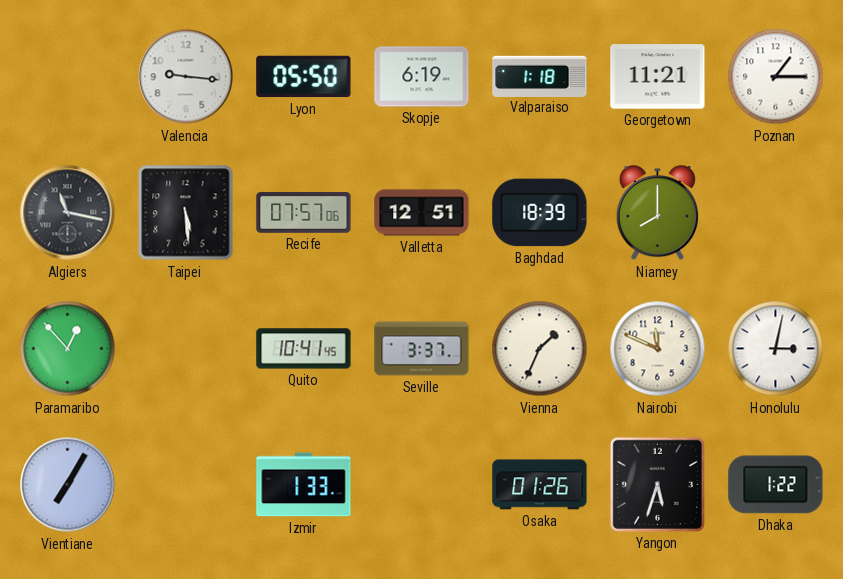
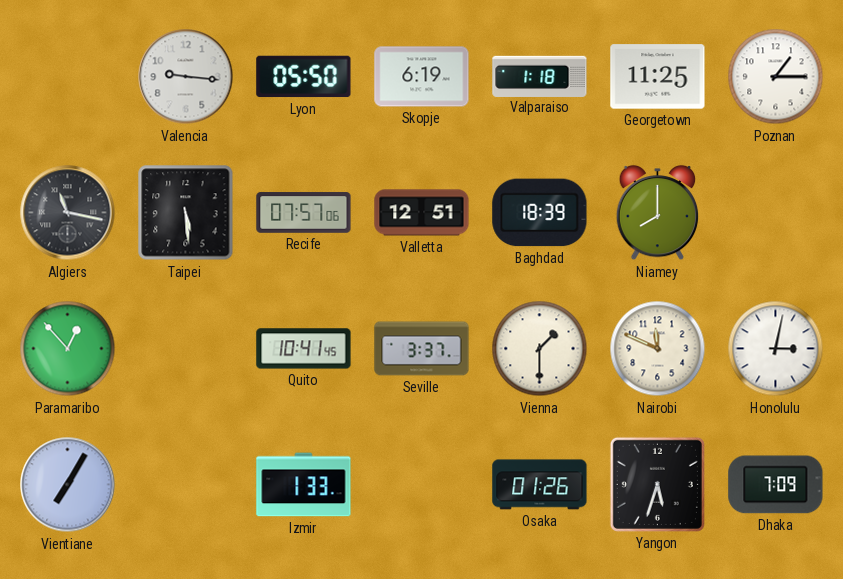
Georgetown: 11:21 -> 11:25
Vienna: 1:34 -> 1:30
Dhaka: 1:22 -> 7:09
